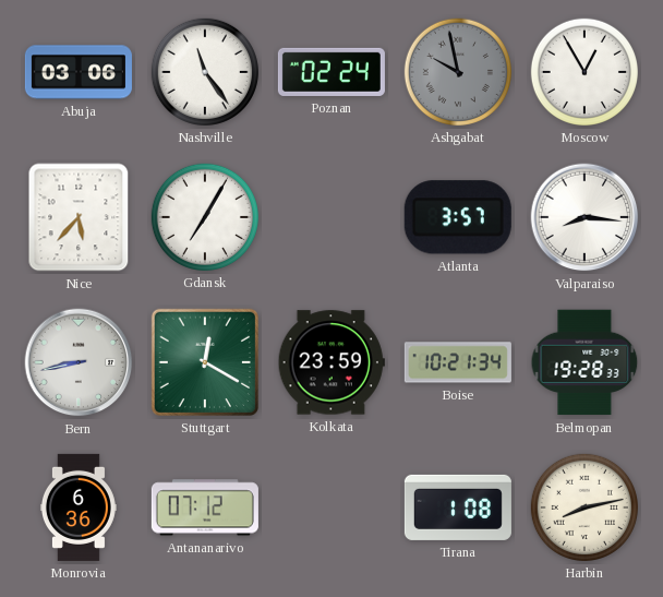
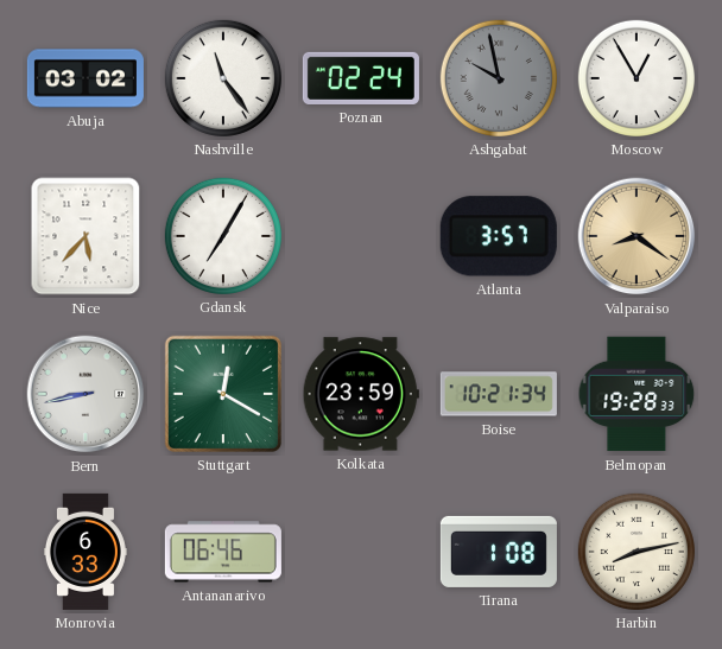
Abuja: 03:06 -> 03:02
Valparaiso: 8:16 -> 8:21
Valparaiso dial: white -> champagne
Monrovia: 6:36 -> 6:33
Antananarivo: 07:12 -> 06:46
